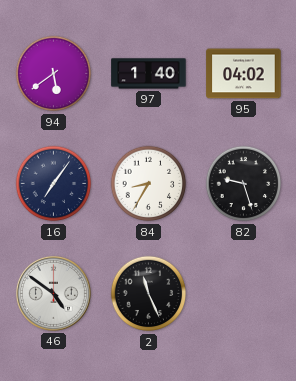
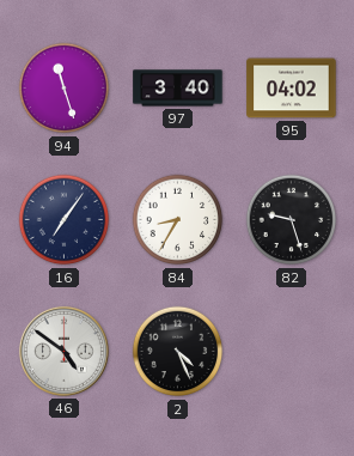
94: 5:39 -> 11:27
97: 1:40 -> 3:40
2: 11:26 -> 4:26
